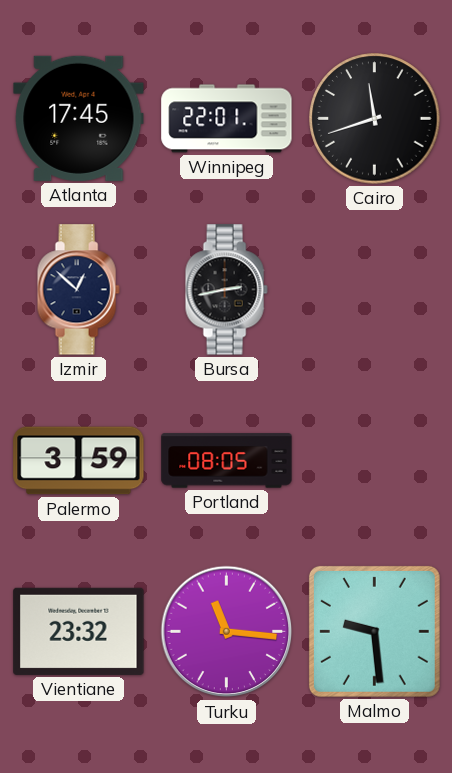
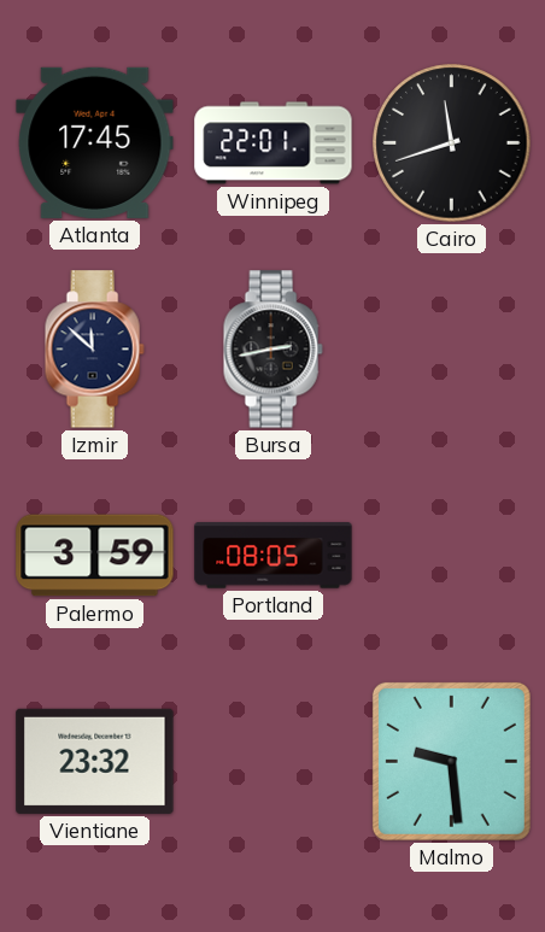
Izmir: 12:52 -> 11:52
Turku: 11:16 -> none
